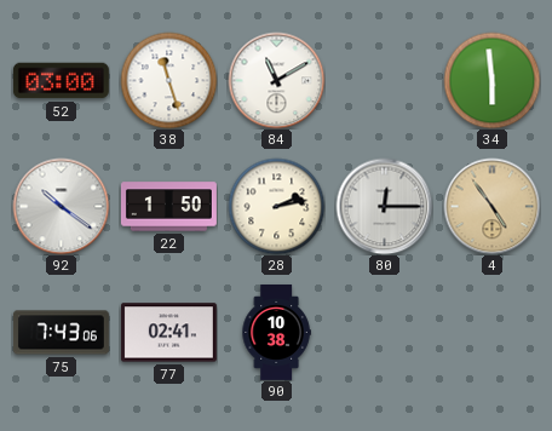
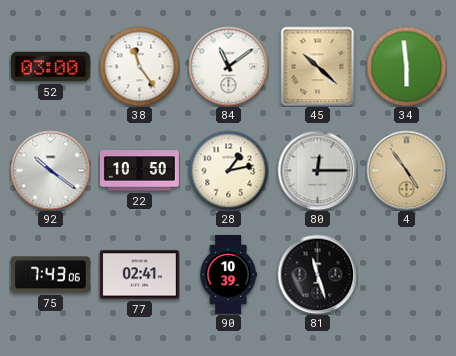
38: 11:27 -> 11:24
84: 11:10 -> 11:09
45: none -> 10:22
22: 1:50 -> 10:50
28: 2:13 -> 1:13
90: 10:38 -> 10:39
81: none -> 11:27
